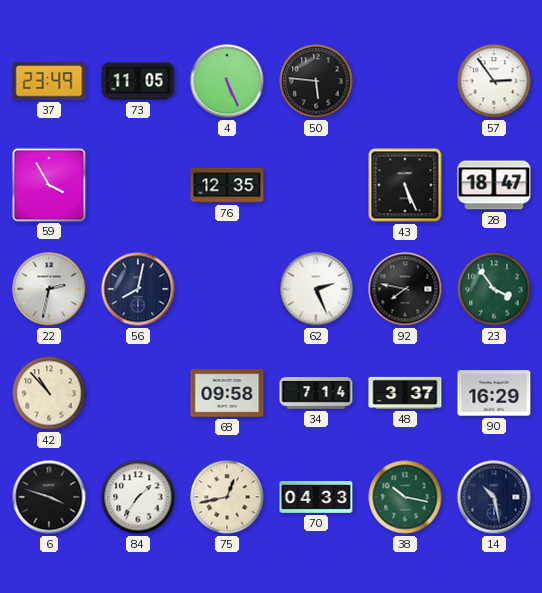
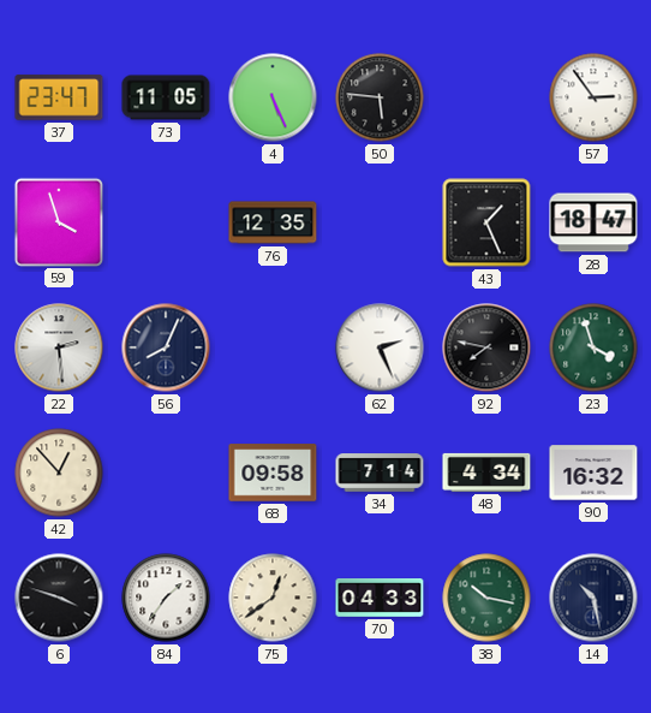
37: 23:49 -> 23:47
59: 3:55 -> 3:57
43: 5:26 -> 1:26
22: 2:32 -> 2:29
56: 8:02 -> 8:04
23: 3:54 -> 3:57
42: 10:53 -> 12:53
48: 3:37 -> 4:34
90: 16:29 -> 16:32
75: 12:43 -> 12:39
